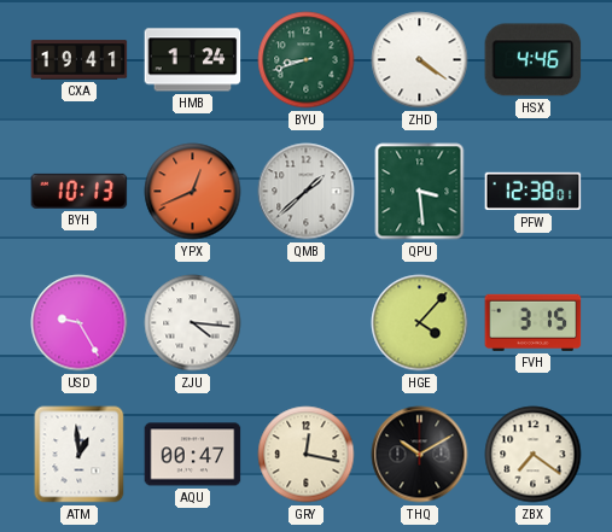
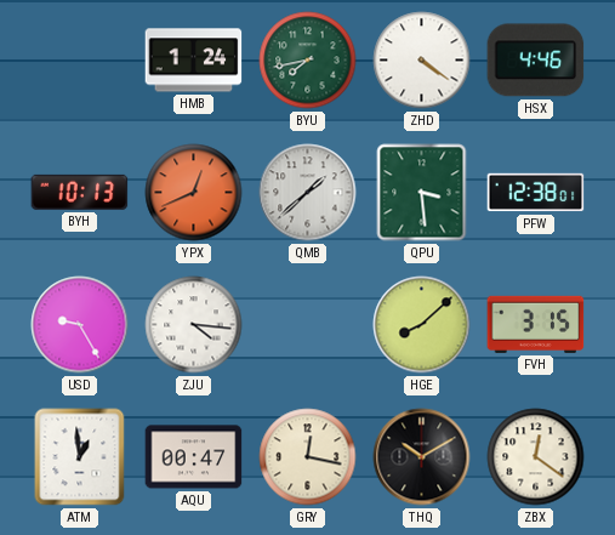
CXA: 19:41 -> none
BYU: 8:42 -> 7:43
HGE: 4:07 -> 8:08
ZBX: 7:21 -> 12:21
